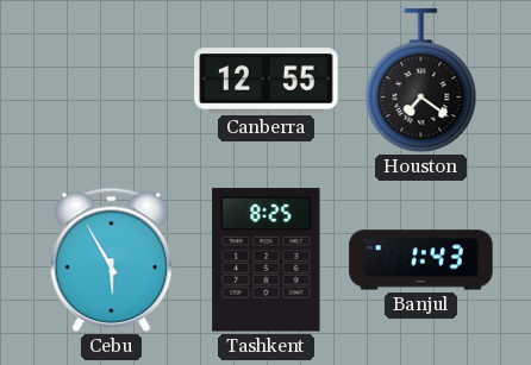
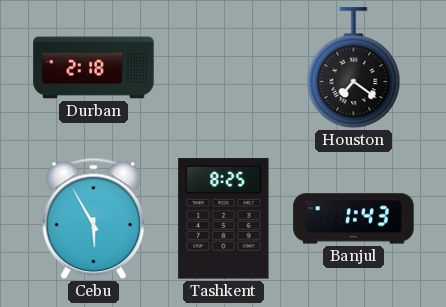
Durban: none -> 2:18
Canberra: 12:55 -> none
